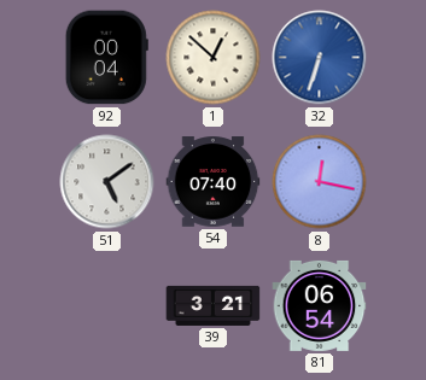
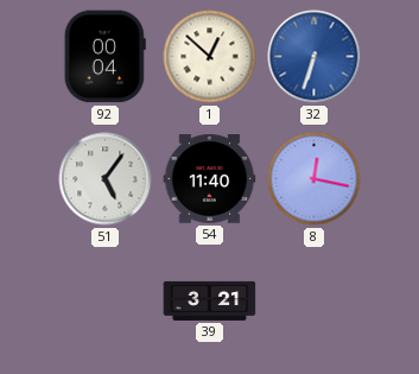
51: 5:09 -> 5:06
54: 07:40 -> 11:40
81: 06:54 -> none
